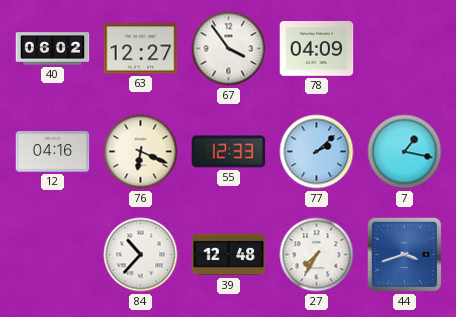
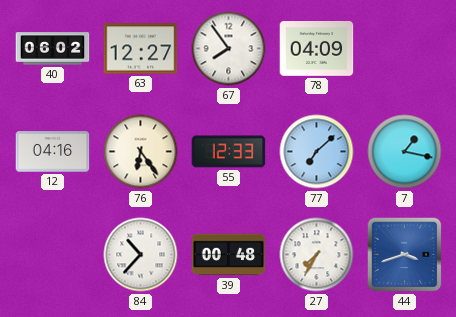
67: 3:54 -> 7:54
76: 6:19 -> 6:24
77: 2:08 -> 7:08
39: 12:48 -> 00:48
